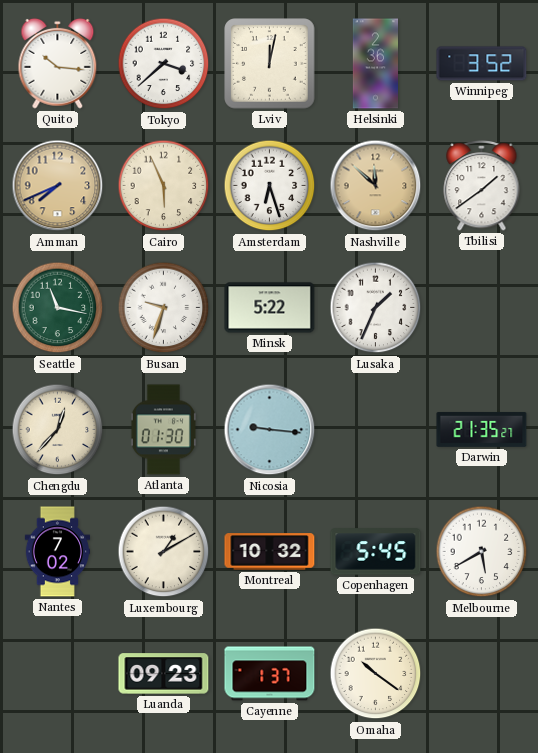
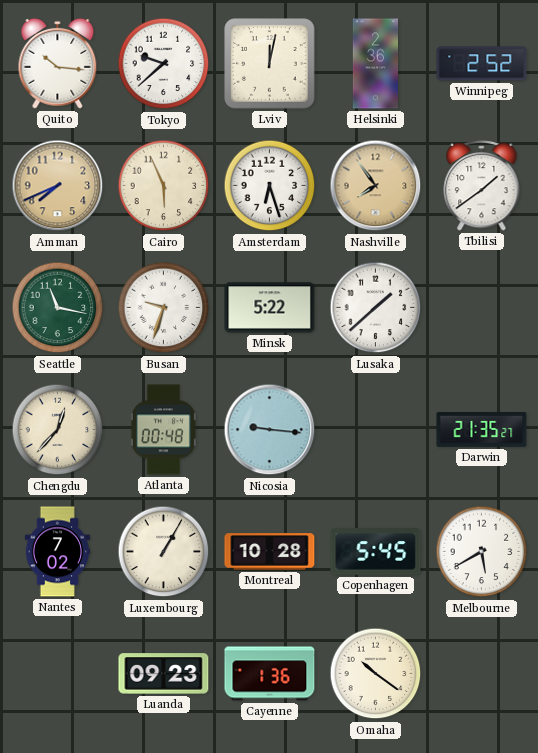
Tokyo: 3:38 -> 9:38
Winnipeg: 3:52 -> 2:52
Nashville: 11:52 -> 7:54
Lusaka: 1:34 -> 1:38
Atlanta: 01:30 -> 00:48
Luxembourg: 1:10 -> 1:05
Montreal: 10:32 -> 10:28
Cayenne: 1:37 -> 1:36
